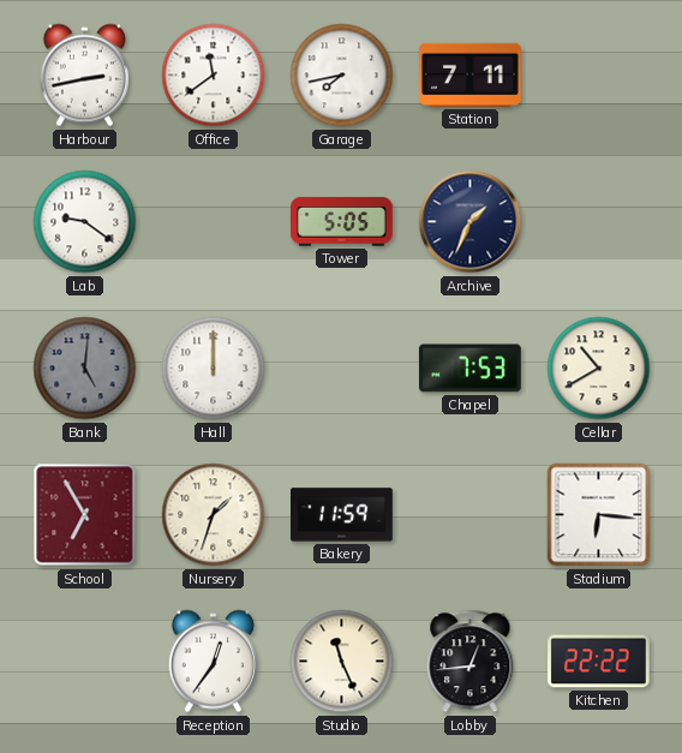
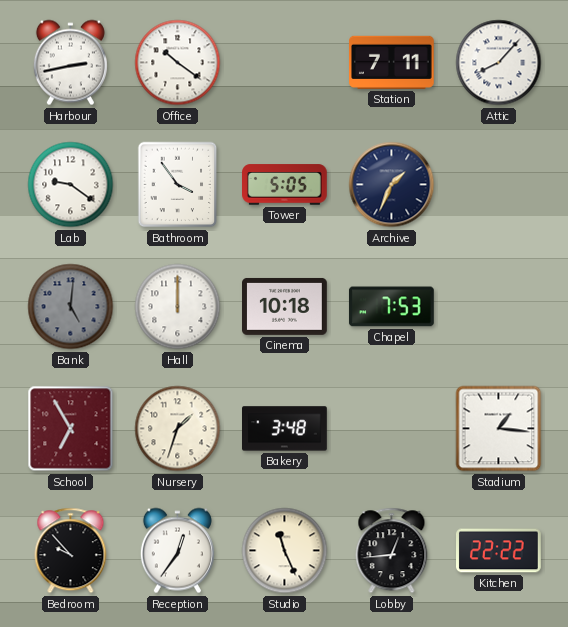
Office: 11:39 -> 10:21
Garage: 7:43 -> none
Attic: none -> 8:07
Bathroom: none -> 3:54
Cinema: none -> 10:18
Cellar: 10:40 -> none
Bakery: 11:59 -> 3:48
Stadium: 6:16 -> 1:16
Bedroom: none -> 9:53
